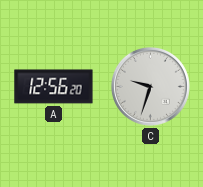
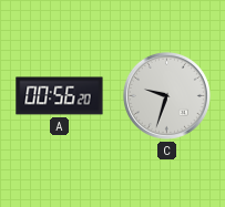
A: 12:56 -> 00:56
